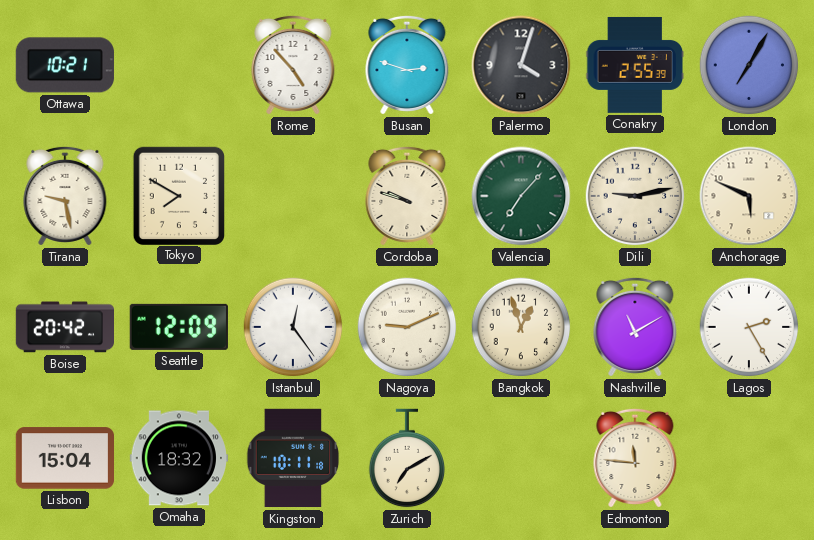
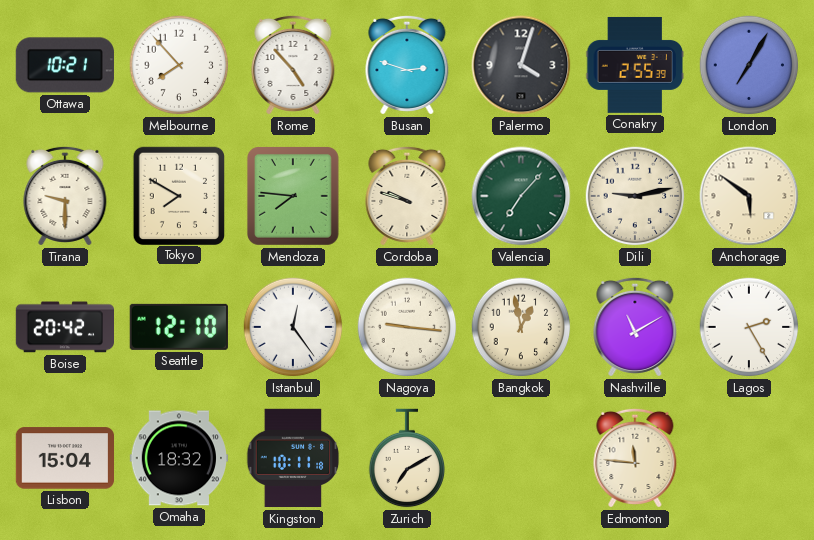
Melbourne: none -> 7:53
Tirana: 9:28 -> 9:30
Mendoza: none -> 7:46
Anchorage: 5:49 -> 5:51
Seattle: 12:09 -> 12:10
Nagoya: 9:11 -> 9:16
Bangkok: 12:57 -> 12:58
